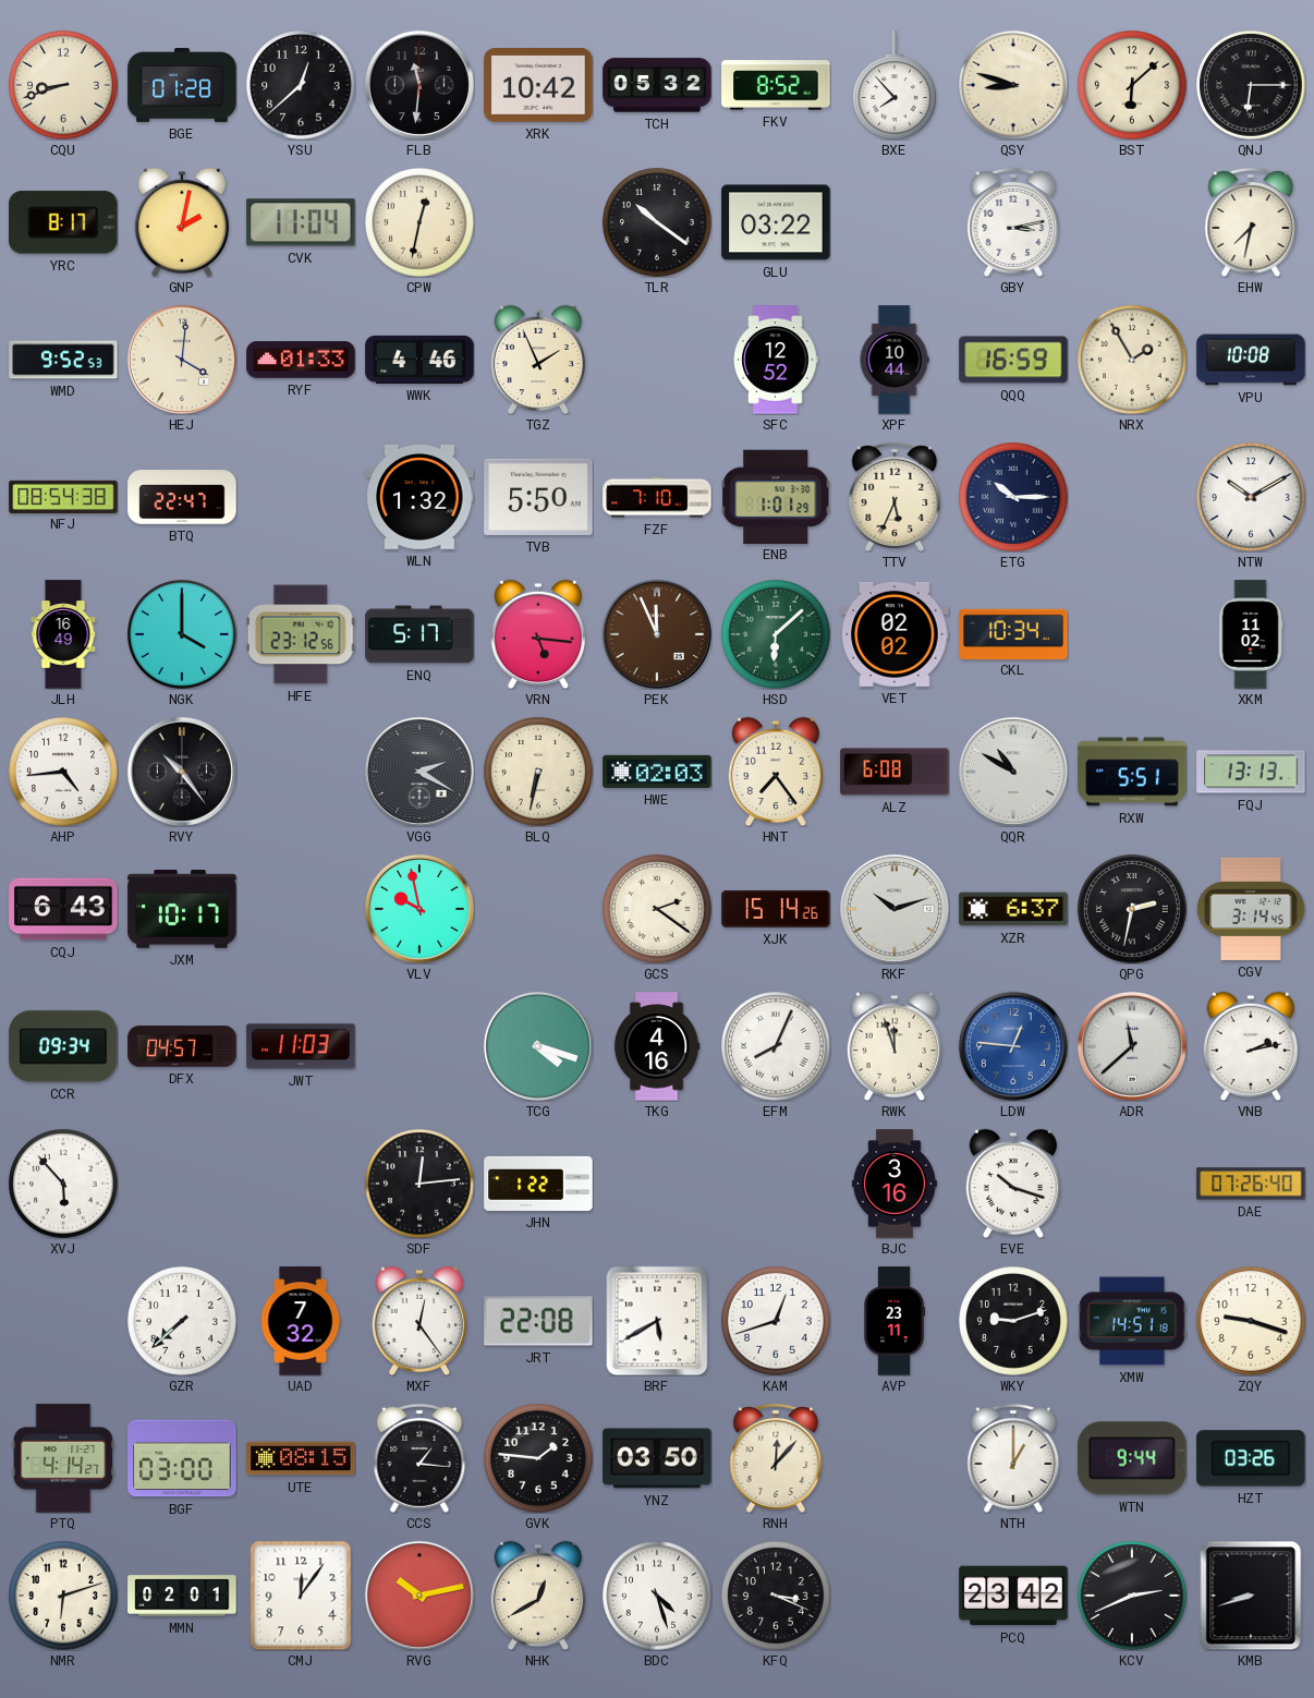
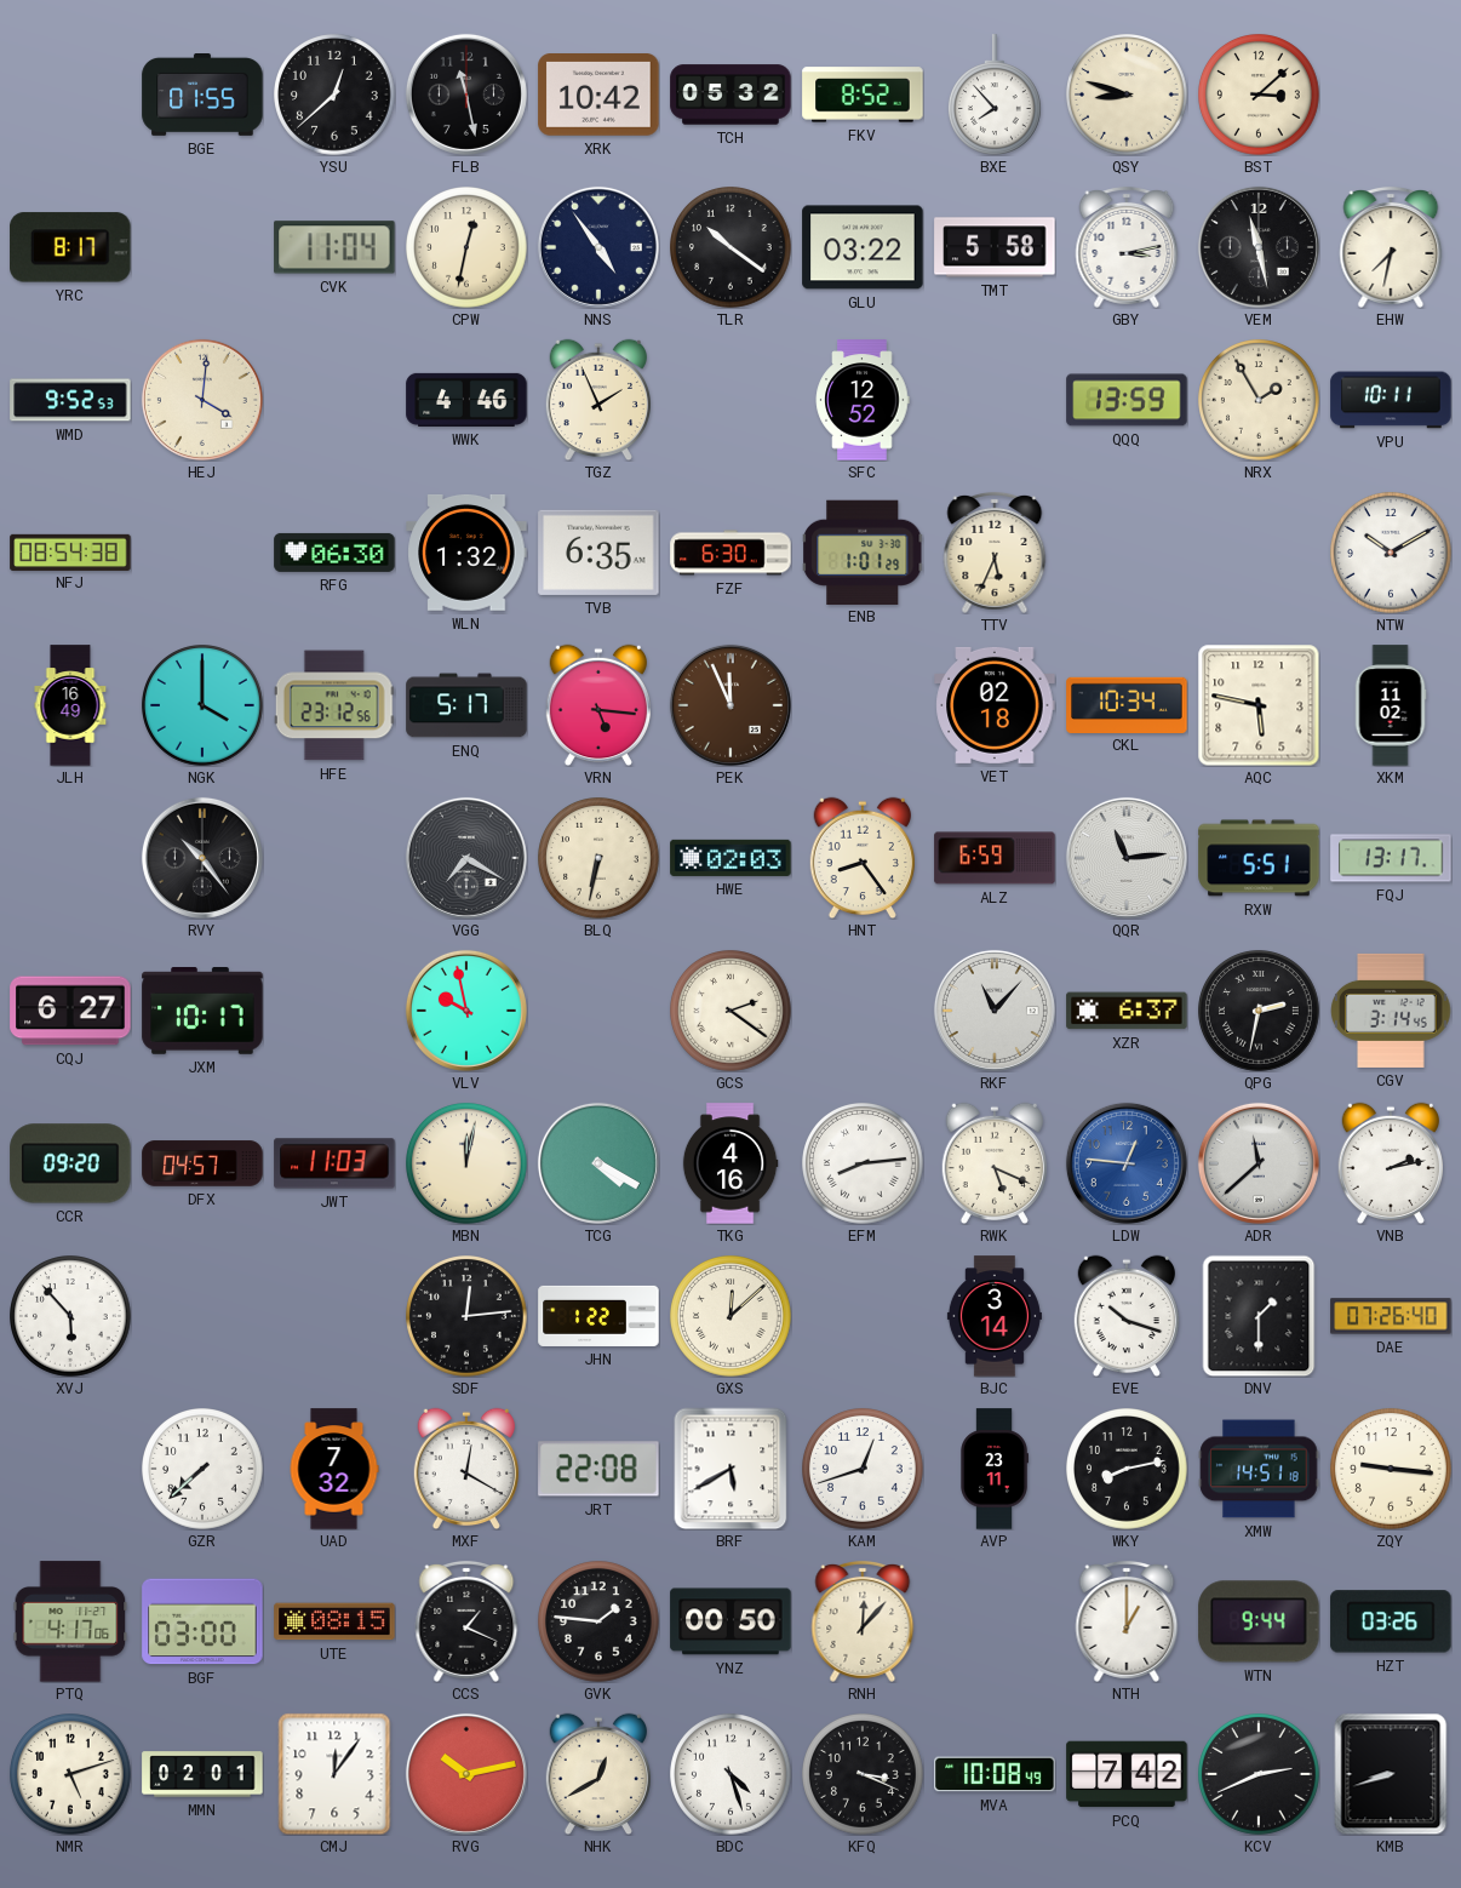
CQU: 8:42 -> none
BGE: 01:28 -> 01:55
FLB: 11:31 -> 11:28
BST: 6:08 -> 3:08
QNJ: 6:15 -> none
GNP: 2:02 -> none
NNS: none -> 4:54
TMT: none -> 5:58
VEM: none -> 11:28
RYF: 01:33 -> none
XPF: 10:44 -> none
QQQ: 16:59 -> 13:59
VPU: 10:08 -> 10:11
BTQ: 22:47 -> none
RFG: none -> 06:30
TVB: 5:50 -> 6:35
FZF: 7:10 -> 6:30
ETG: 10:15 -> none
HSD: 6:08 -> none
VET: 02:02 -> 02:18
AQC: none -> 5:47
AHP: 4:44 -> none
VGG: 2:20 -> 7:20
HNT: 7:24 -> 8:24
ALZ: 6:08 -> 6:59
QQR: 10:50 -> 11:14
FQJ: 13:13 -> 13:17
CQJ: 6:43 -> 6:27
XJK: 15:14 -> none
RKF: 10:12 -> 11:07
CCR: 09:34 -> 09:20
MBN: none -> 12:02
TCG: 4:18 -> 4:20
EFM: 8:04 -> 8:14
RWK: 11:57 -> 5:19
GXS: none -> 12:08
BJC: 3:16 -> 3:14
DNV: none -> 1:30
MXF: 12:24 -> 12:20
WKY: 9:12 -> 8:13
ZQY: 9:18 -> 9:16
PTQ: 4:14 -> 4:17
CCS: 1:16 -> 1:19
YNZ: 03:50 -> 00:50
NMR: 6:12 -> 5:12
MVA: none -> 10:08
PCQ: 23:42 -> 7:42
